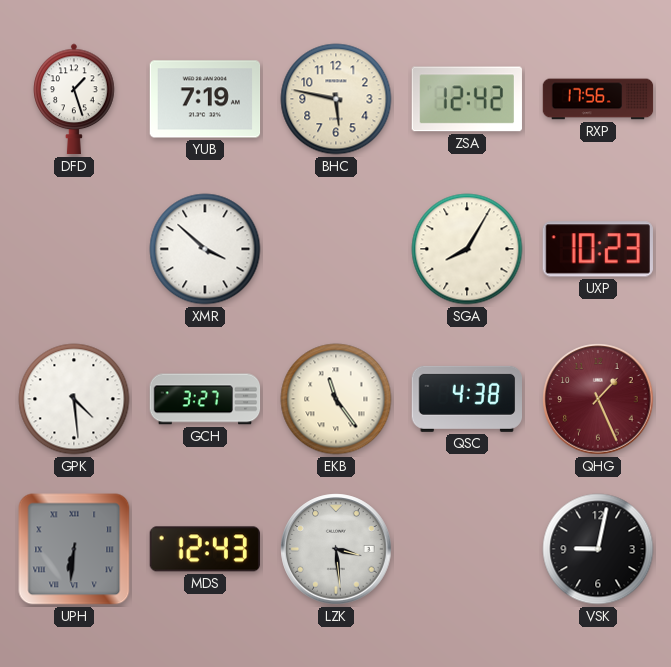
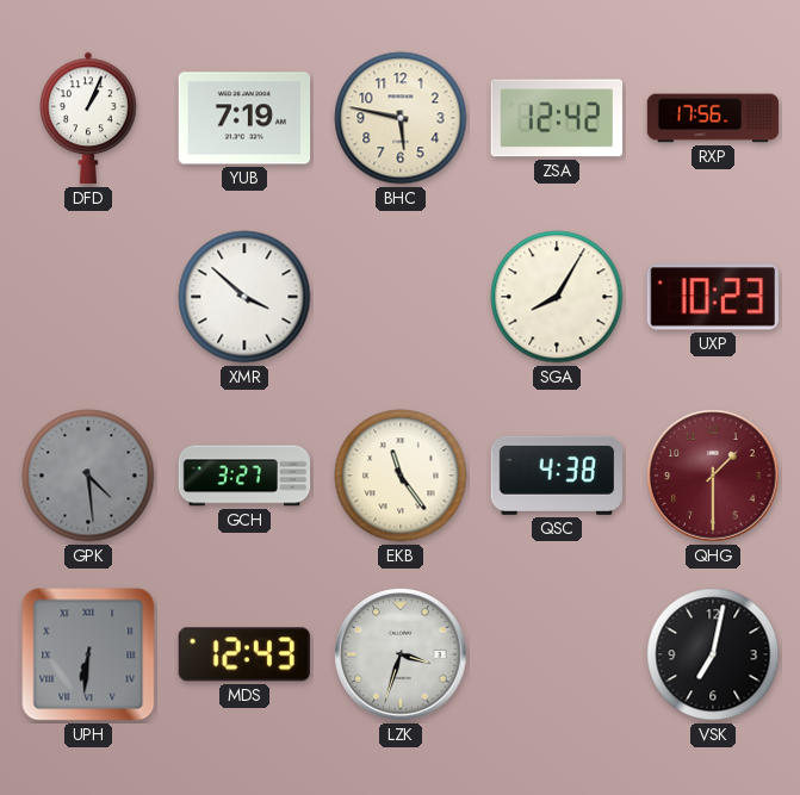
DFD: 1:27 -> 1:04
GPK dial: white -> grey
QHG: 1:26 -> 1:30
LZK: 3:29 -> 3:33
VSK: 9:02 -> 7:02
